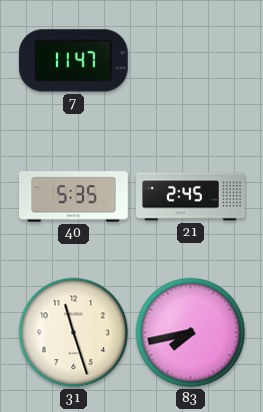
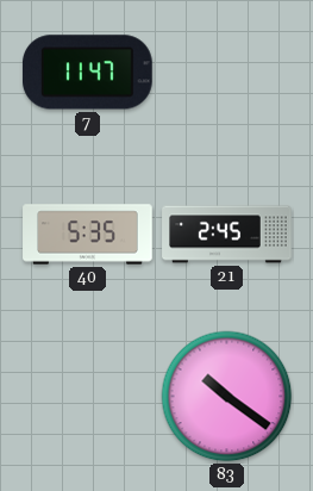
31: 11:27 -> none
83: 7:43 -> 10:21
